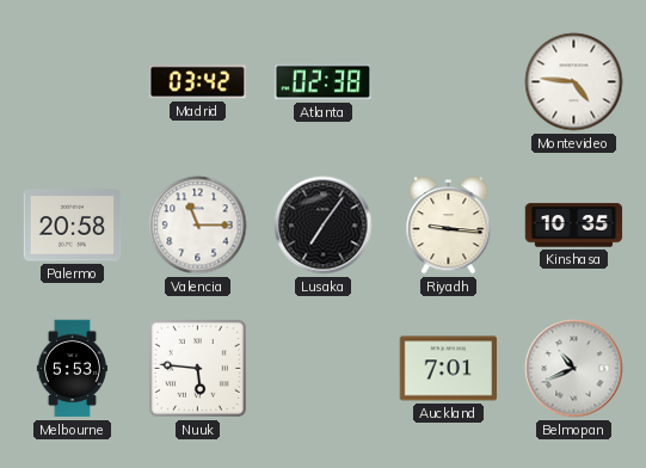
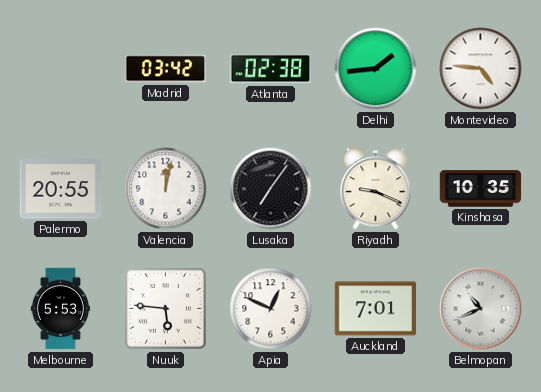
Delhi: none -> 1:44
Palermo: 20:58 -> 20:55
Valencia: 11:15 -> 12:02
Riyadh: 9:16 -> 9:19
Apia: none -> 12:49
